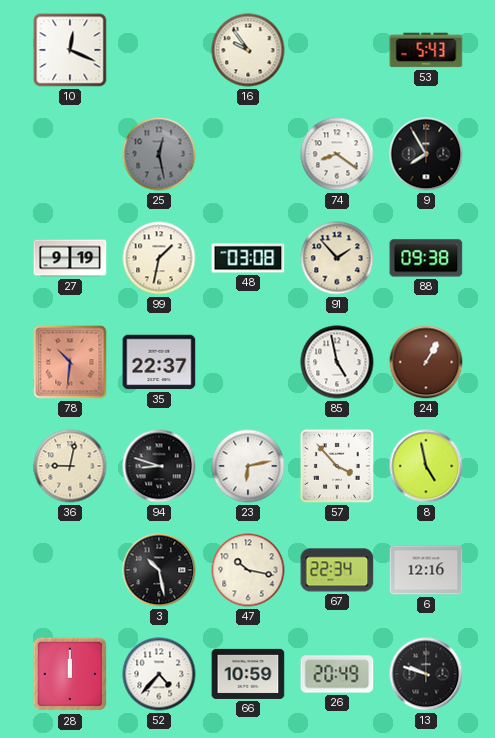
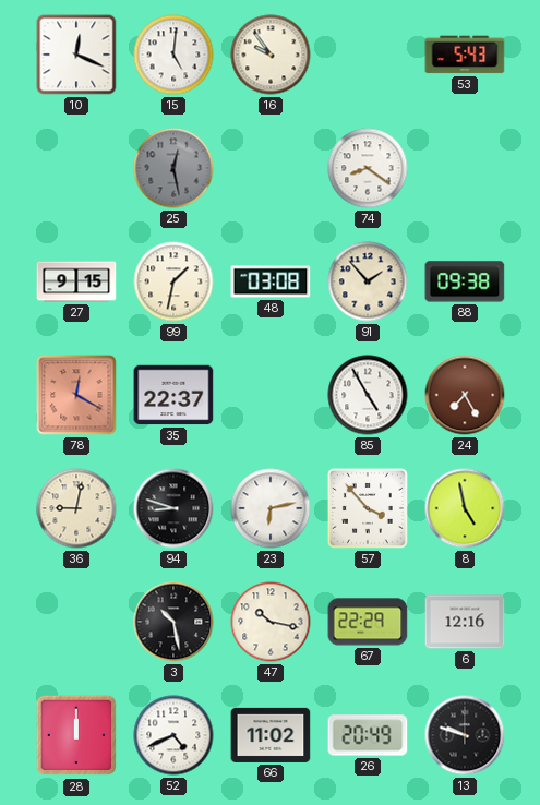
15: none -> 5:01
9: 7:55 -> none
27: 9:19 -> 9:15
78: 10:31 -> 12:20
85: 4:58 -> 4:55
24: 1:05 -> 7:25
67: 22:34 -> 22:29
52: 4:37 -> 4:41
66: 10:59 -> 11:02
